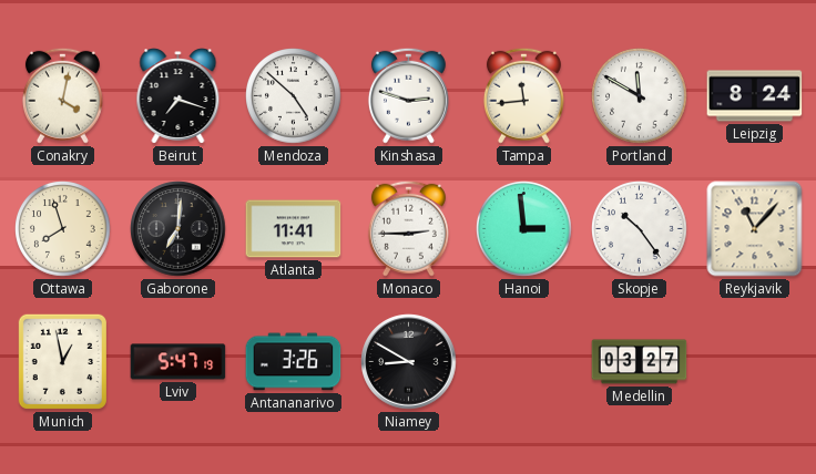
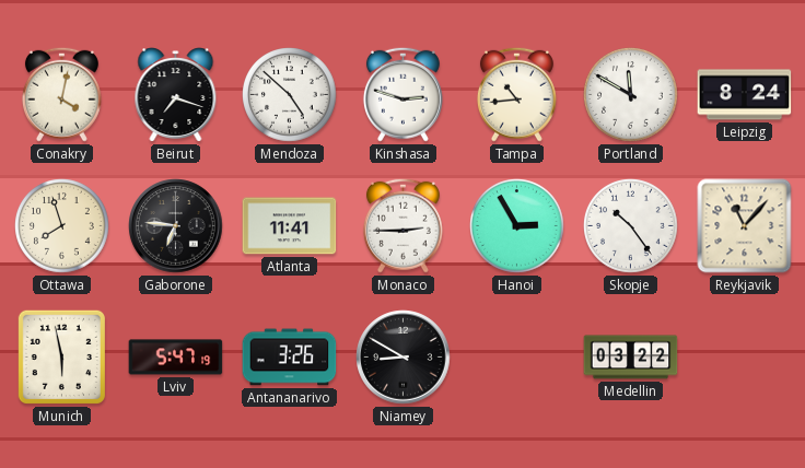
Tampa: 11:44 -> 10:44
Gaborone: 7:01 -> 6:46
Hanoi: 2:59 -> 2:55
Munich: 12:58 -> 5:58
Medellin: 03:27 -> 03:22
